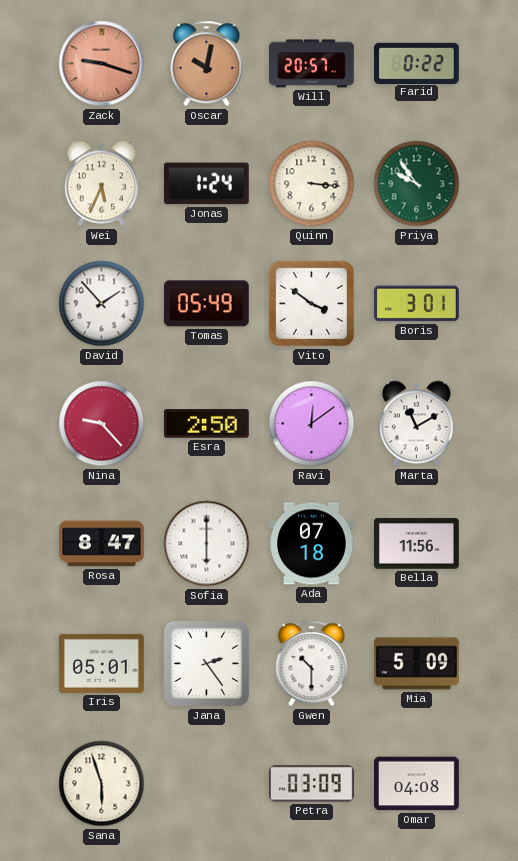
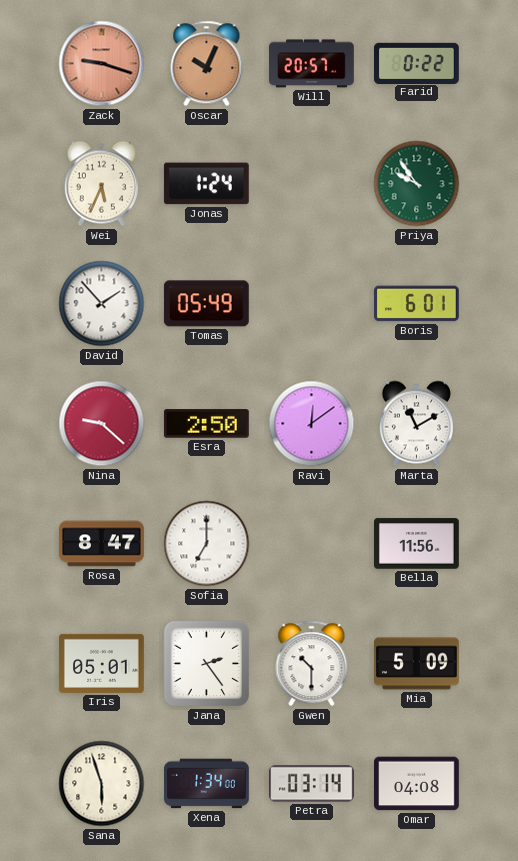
Oscar: 10:02 -> 10:04
Quinn: 3:16 -> none
Vito: 3:51 -> none
Boris: 3:01 -> 6:01
Nina: 9:23 -> 9:22
Sofia: 6:00 -> 7:00
Ada: 07:18 -> none
Xena: none -> 1:34
Petra: 03:09 -> 03:14
